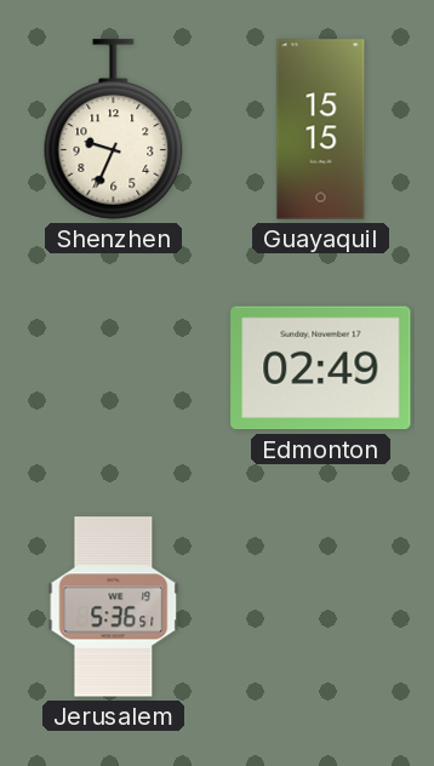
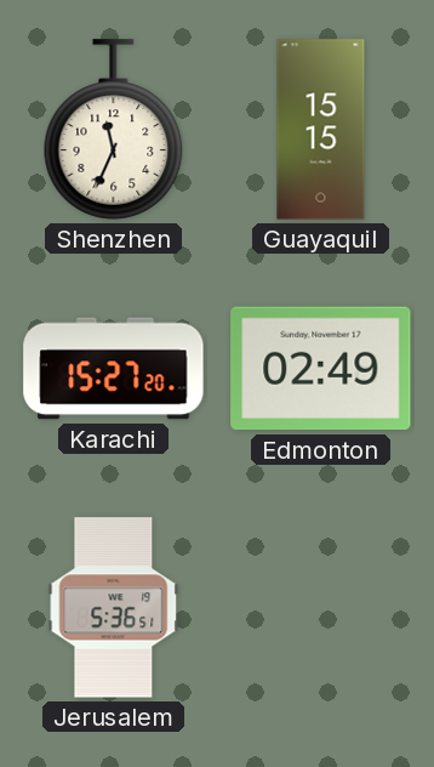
Shenzhen: 9:34 -> 11:34
Karachi: none -> 15:27
